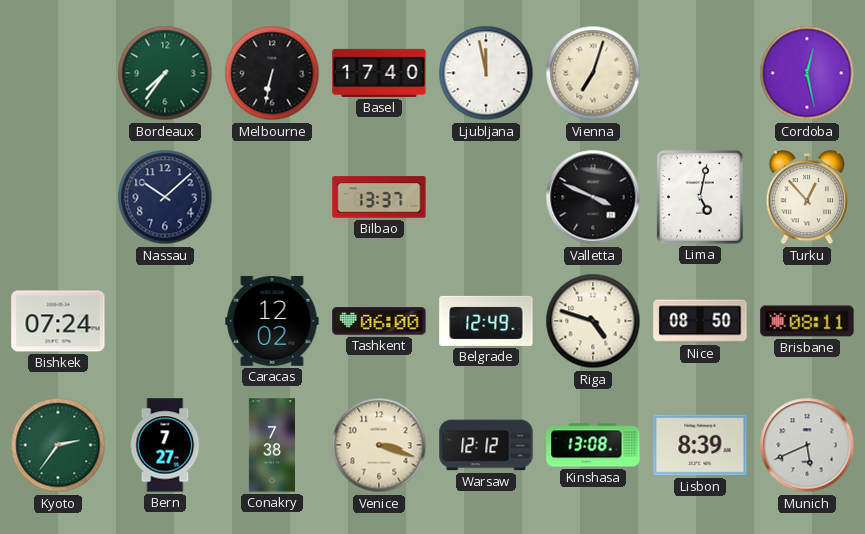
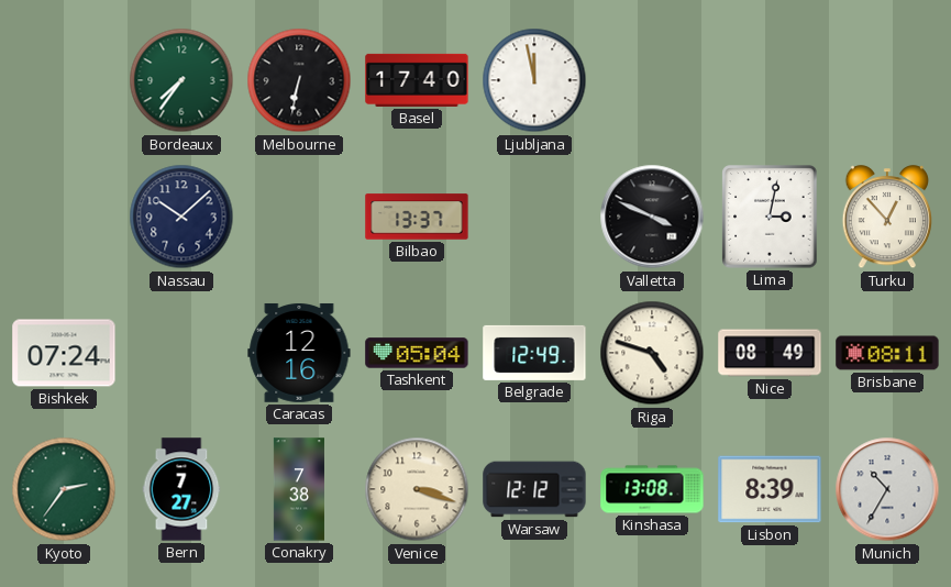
Vienna: 7:03 -> none
Cordoba: 12:28 -> none
Lima: 5:02 -> 3:02
Caracas: 12:02 -> 12:16
Tashkent: 06:00 -> 05:04
Nice: 08:50 -> 08:49
Munich: 5:41 -> 10:35
